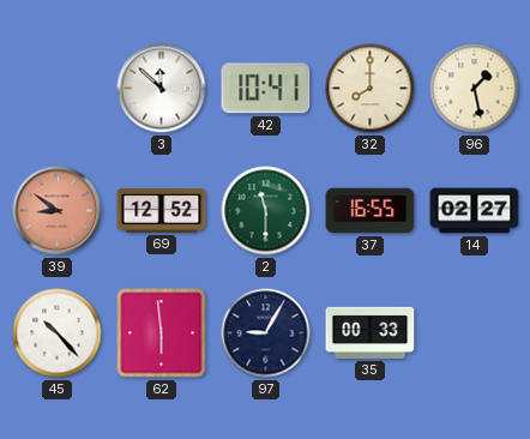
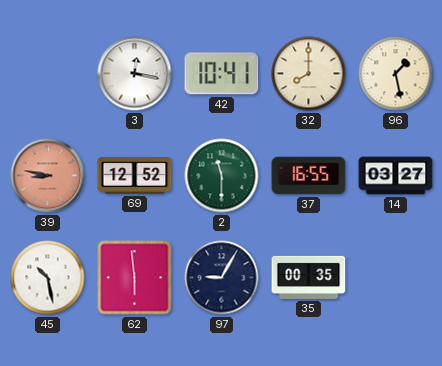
3: 11:52 -> 12:17
39: 8:51 -> 8:47
14: 02:27 -> 03:27
45: 10:23 -> 10:28
35: 00:33 -> 00:35
